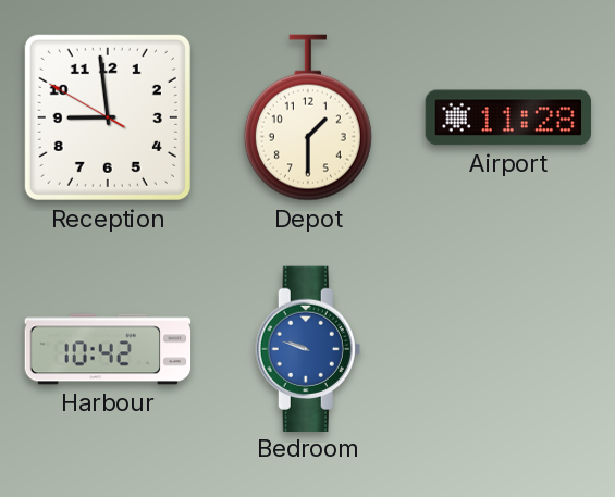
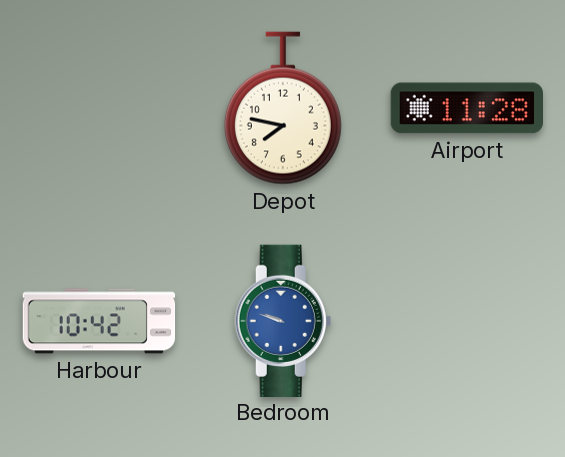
Reception: 8:58 -> none
Depot: 1:30 -> 7:47
